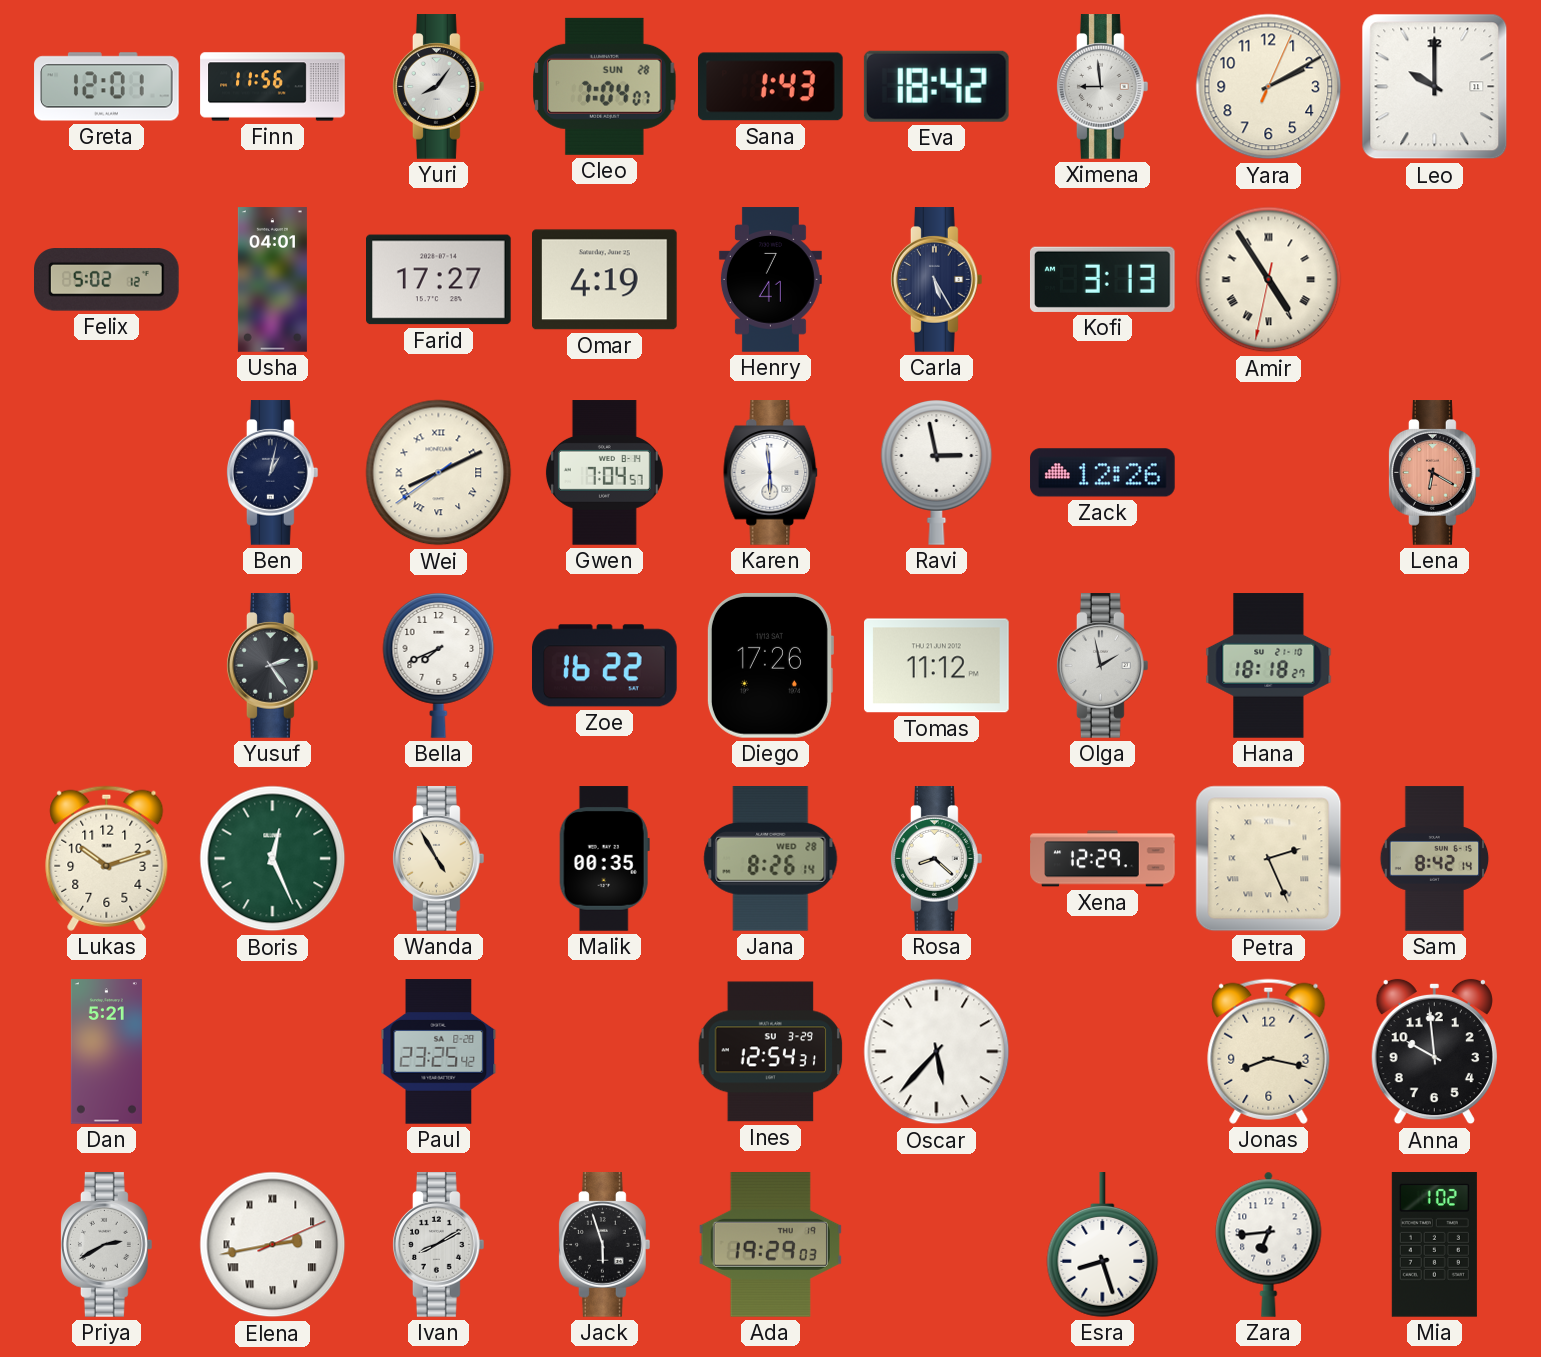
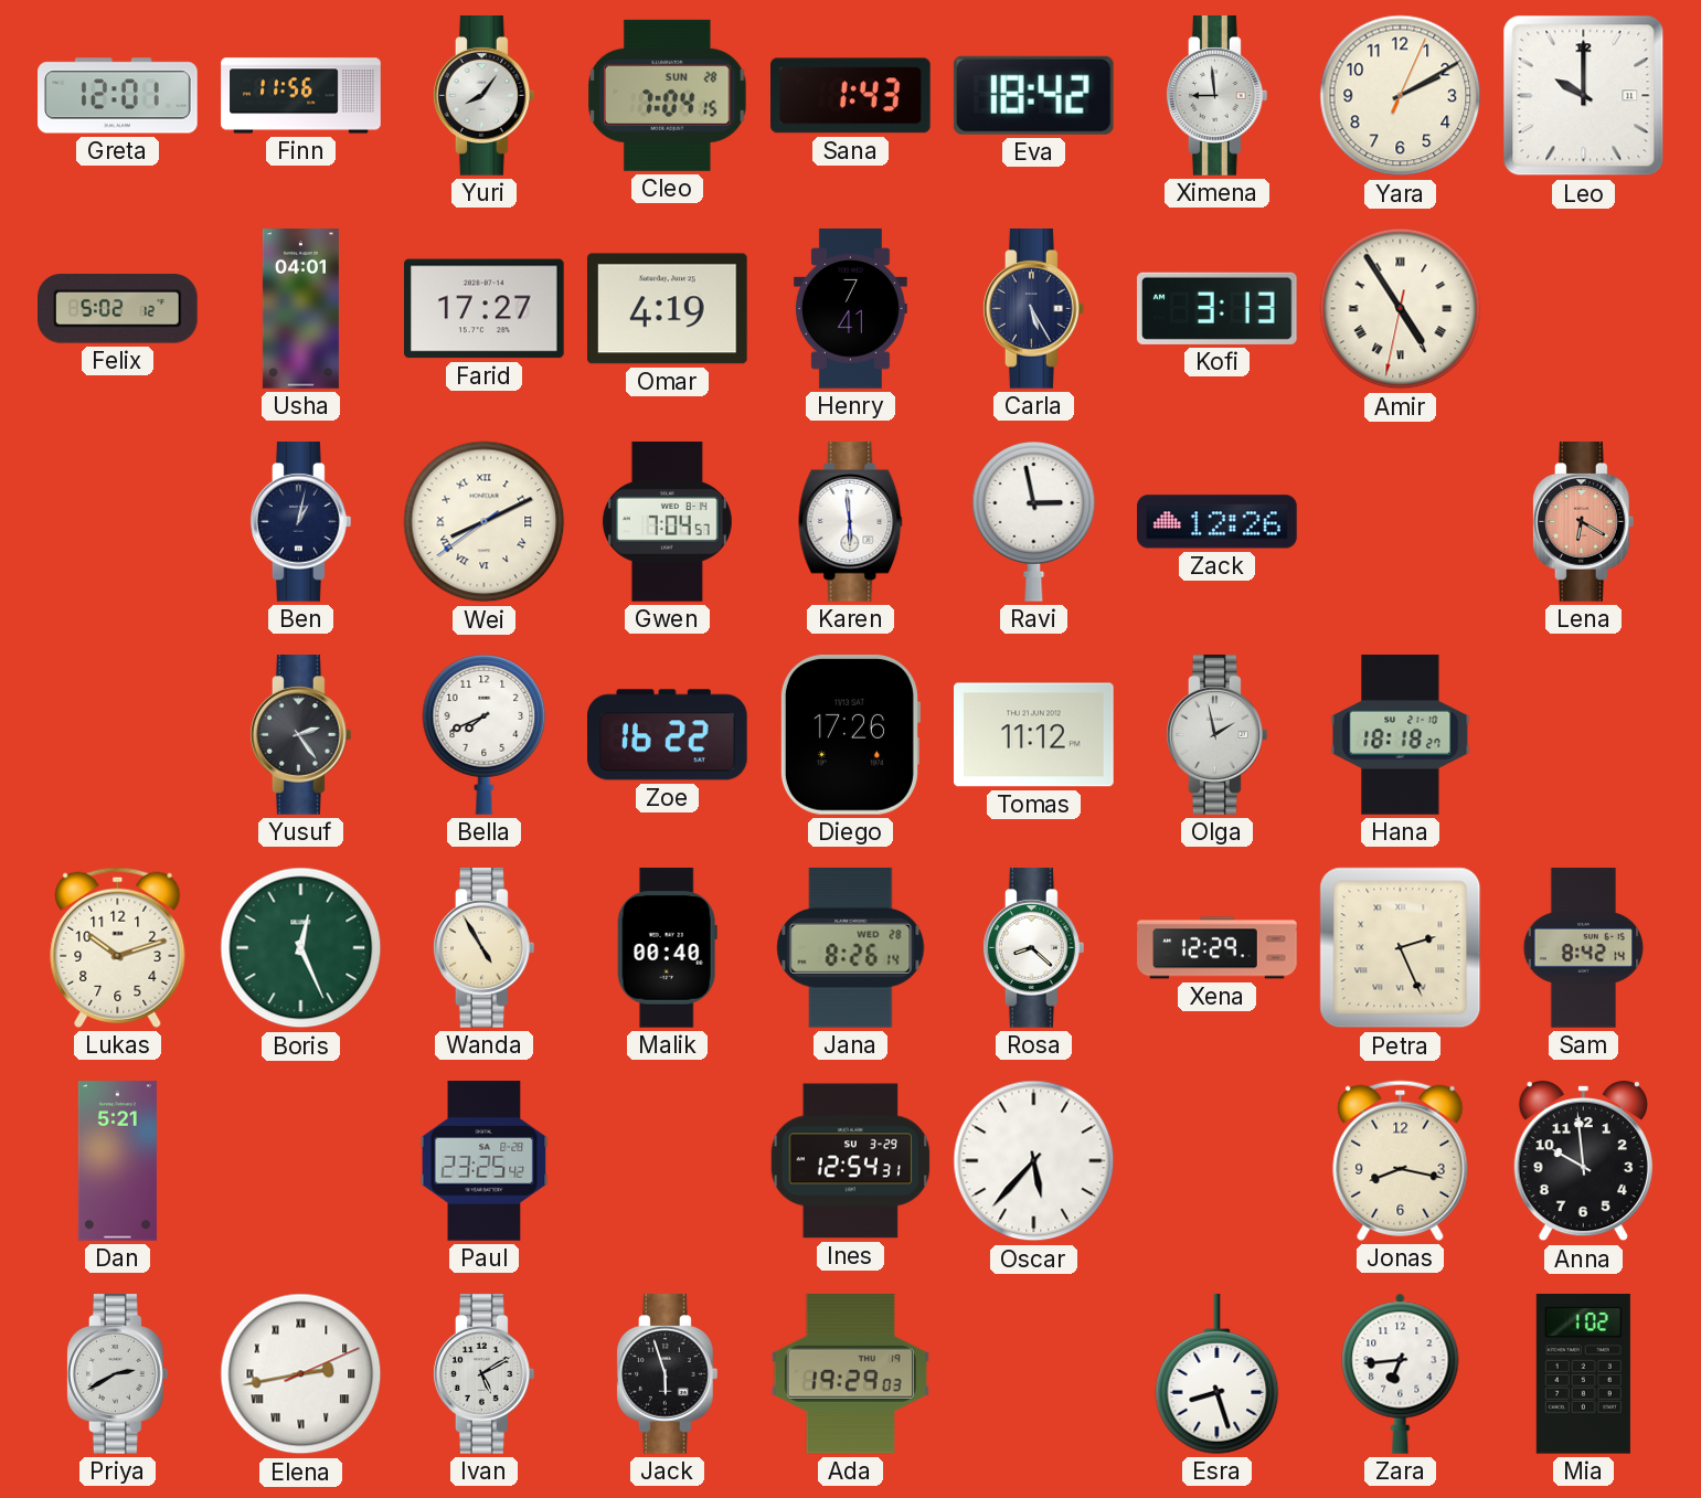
Cleo: 7:04:07 -> 7:04:15
Malik: 00:35 -> 00:40
Ivan: 8:10 -> 5:10
